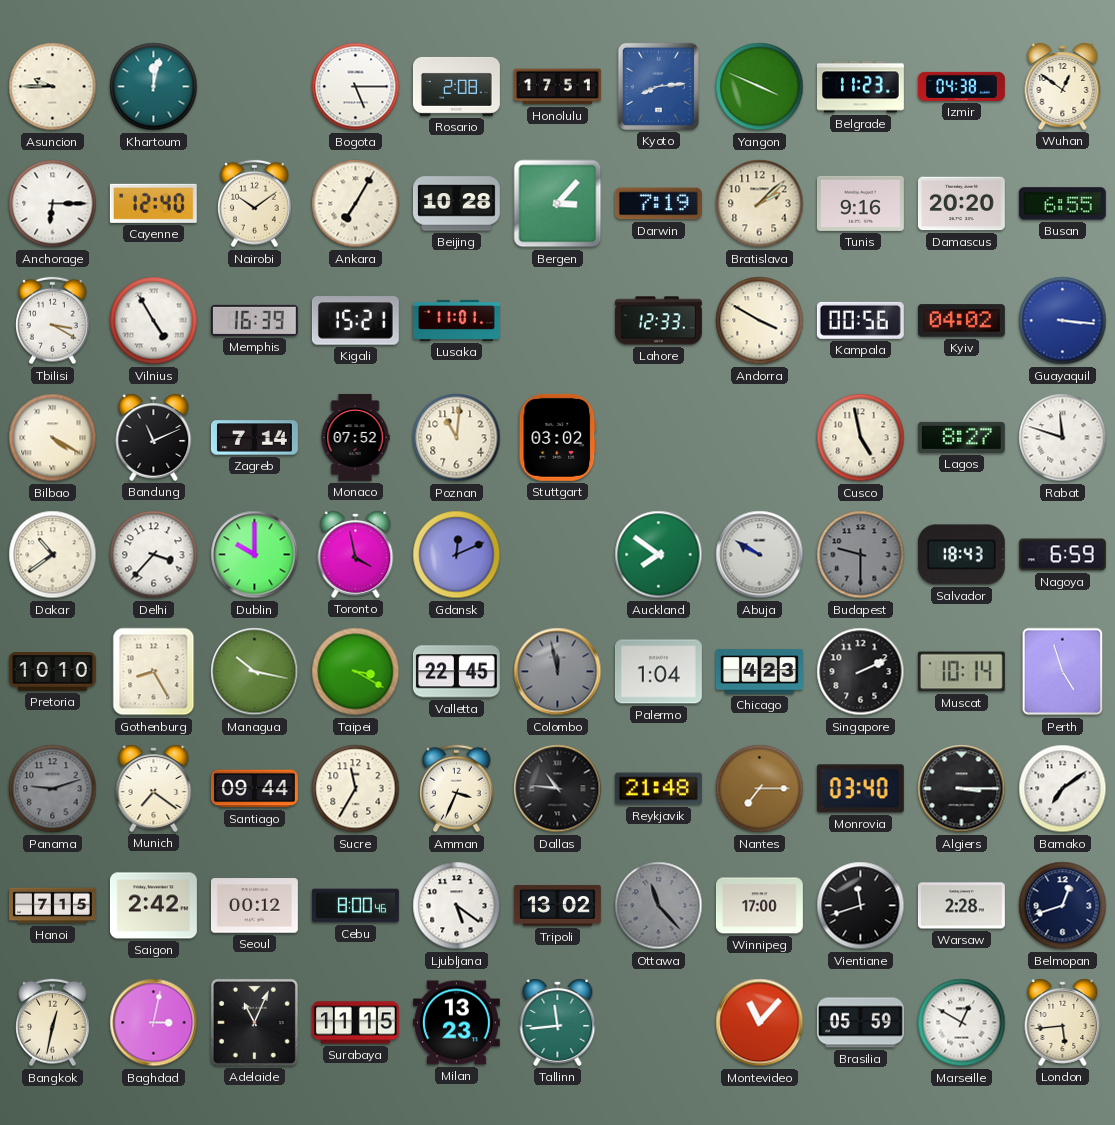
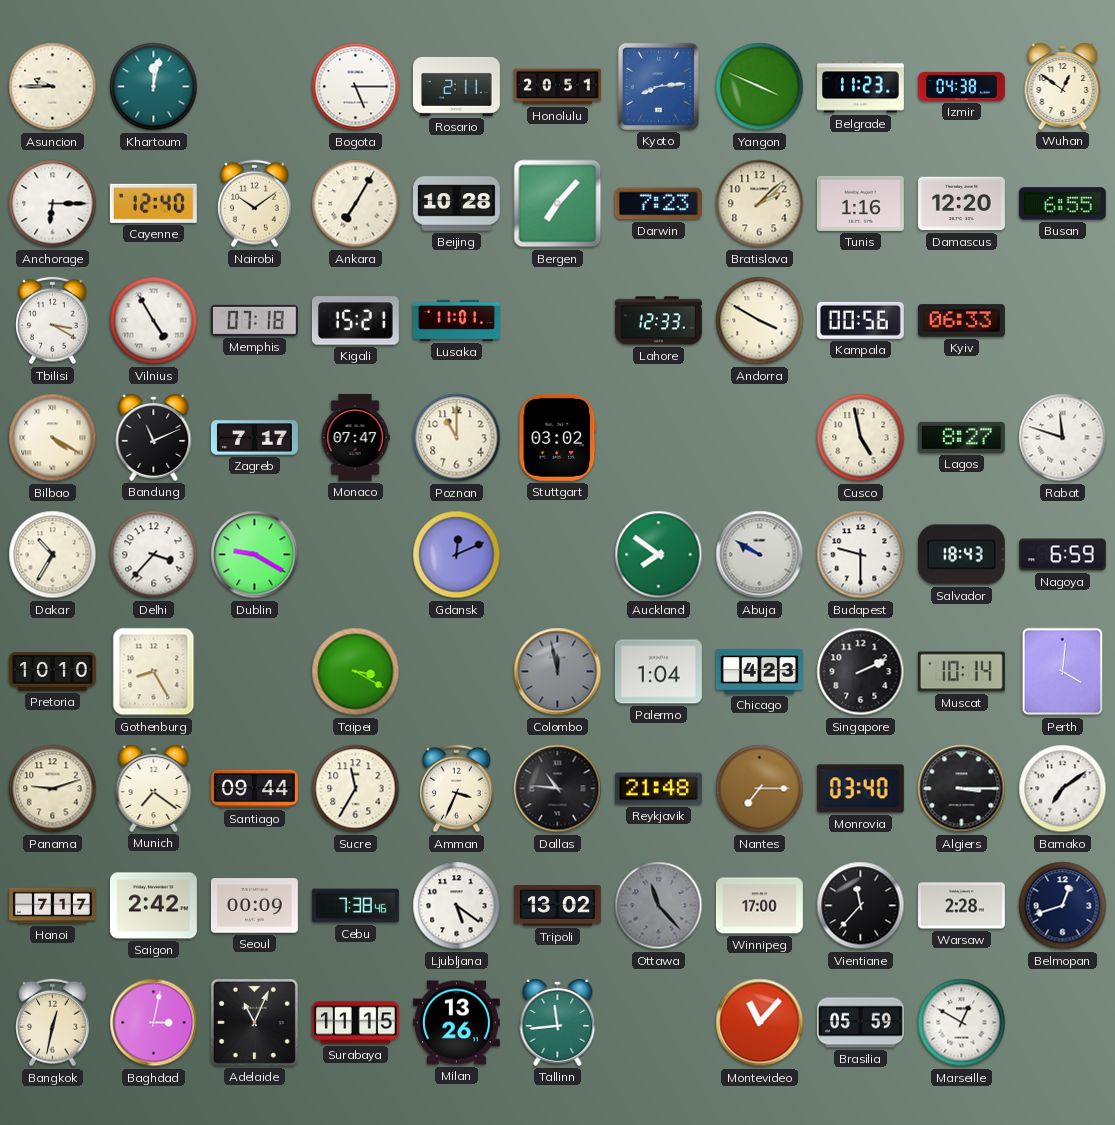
Rosario: 2:08 -> 2:11
Honolulu: 17:51 -> 20:51
Bergen: 3:07 -> 7:07
Darwin: 7:19 -> 7:23
Tunis: 9:16 -> 1:16
Damascus: 20:20 -> 12:20
Memphis: 16:39 -> 07:18
Kyiv: 04:02 -> 06:33
Guayaquil: 3:16 -> none
Zagreb: 7:14 -> 7:17
Monaco: 07:52 -> 07:47
Poznan: 11:01 -> 11:00
Dakar: 10:39 -> 10:35
Dublin: 10:00 -> 9:20
Toronto: 3:58 -> none
Budapest dial: grey -> white
Managua: 10:17 -> none
Valletta: 22:45 -> none
Perth: 4:57 -> 4:01
Panama dial: grey -> cream
Hanoi: 7:15 -> 7:17
Seoul: 00:12 -> 00:09
Cebu: 8:00 -> 7:38
Vientiane: 11:42 -> 11:37
Milan: 13:23 -> 13:26
London: 5:44 -> none
